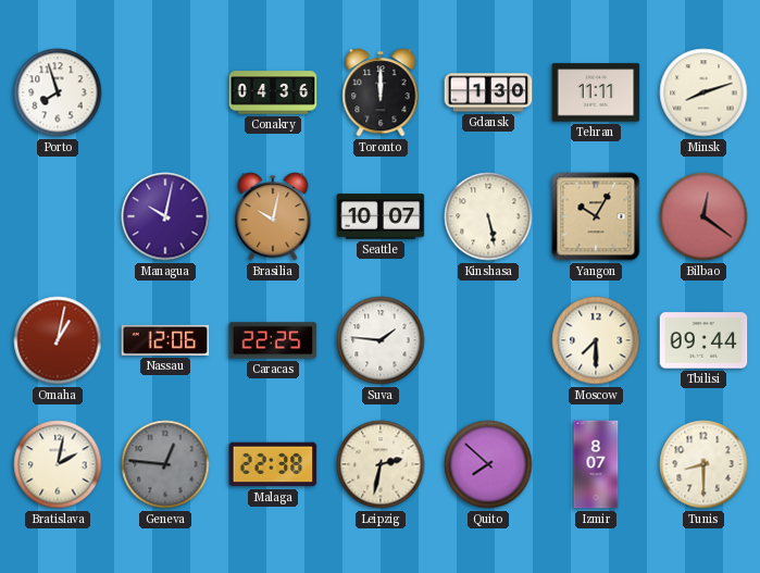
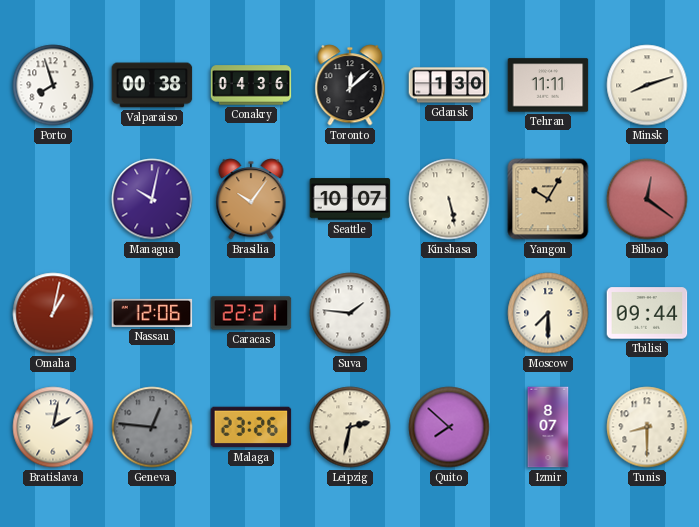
Valparaiso: none -> 00:38
Toronto: 12:00 -> 12:08
Brasilia: 10:02 -> 10:06
Caracas: 22:25 -> 22:21
Malaga: 22:38 -> 23:26
